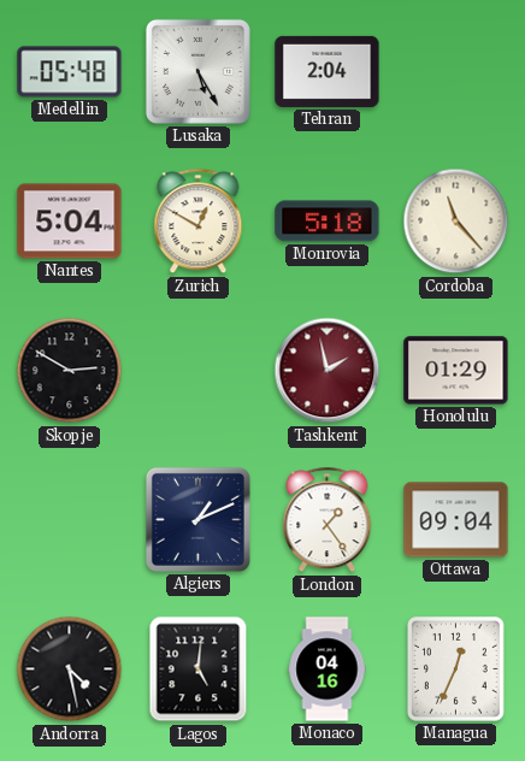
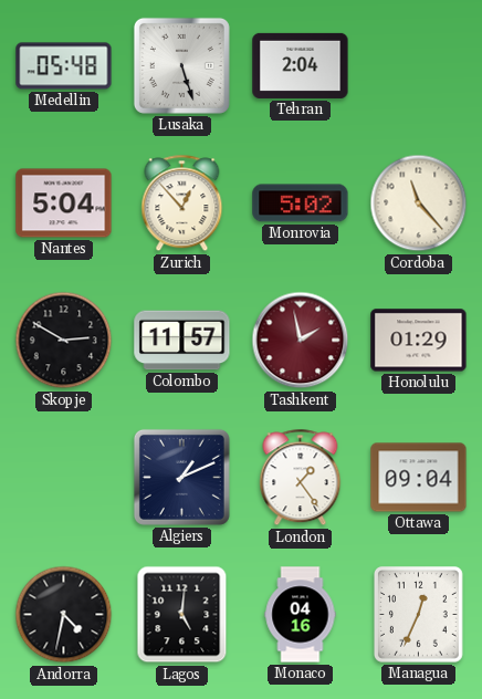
Lusaka: 5:25 -> 5:27
Zurich: 12:50 -> 12:53
Monrovia: 5:18 -> 5:02
Colombo: none -> 11:57
Andorra: 4:28 -> 4:32
